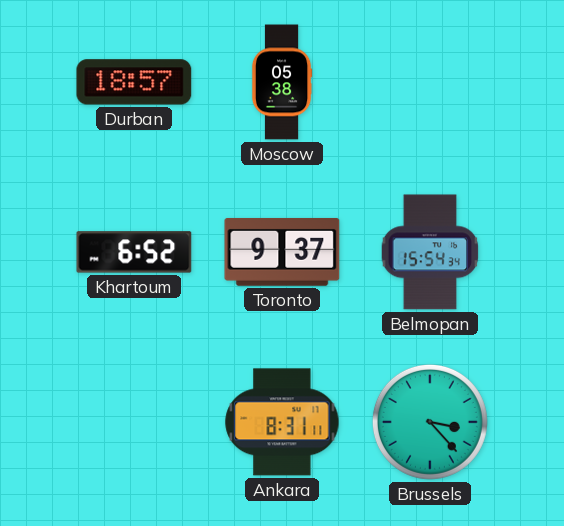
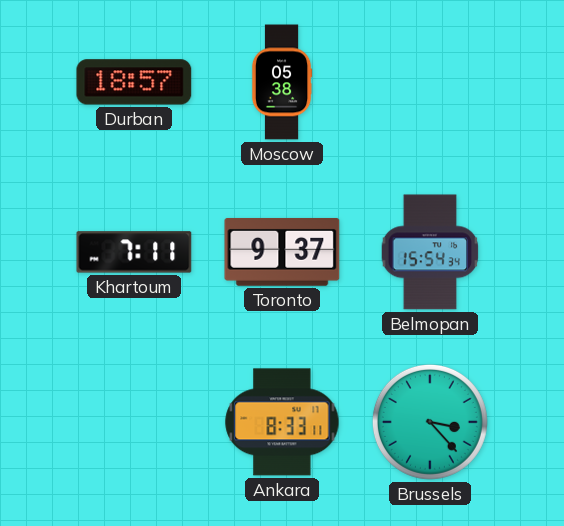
Khartoum: 6:52 -> 7:11
Ankara: 8:31 -> 8:33
